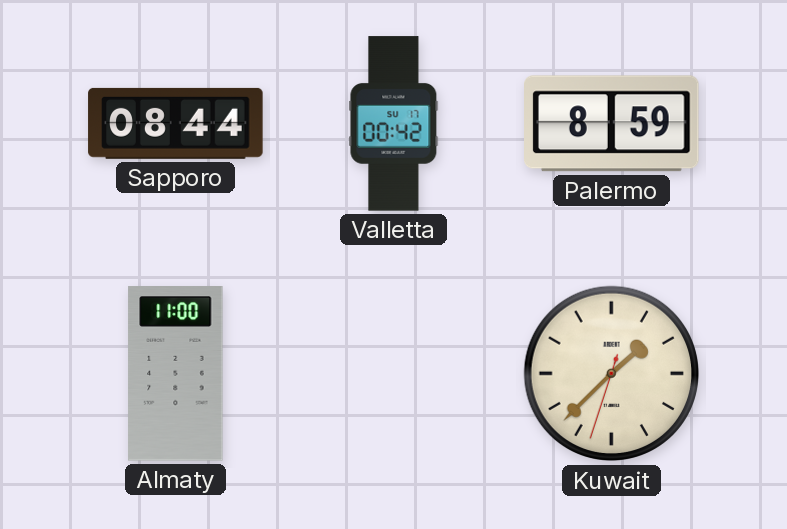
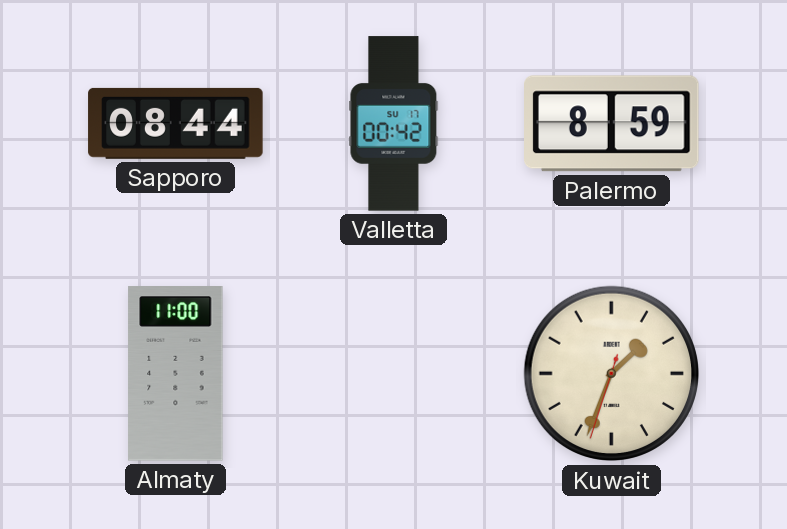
Kuwait: 1:37 -> 1:33
